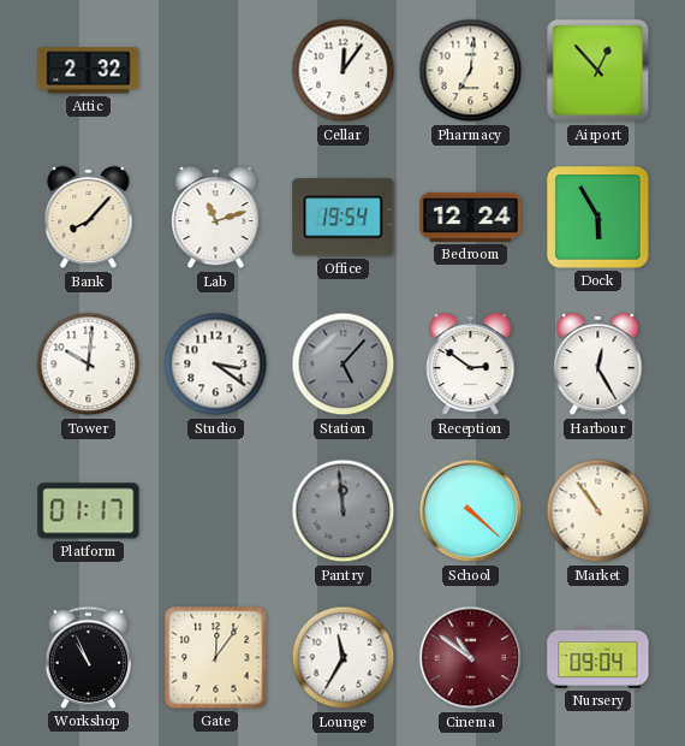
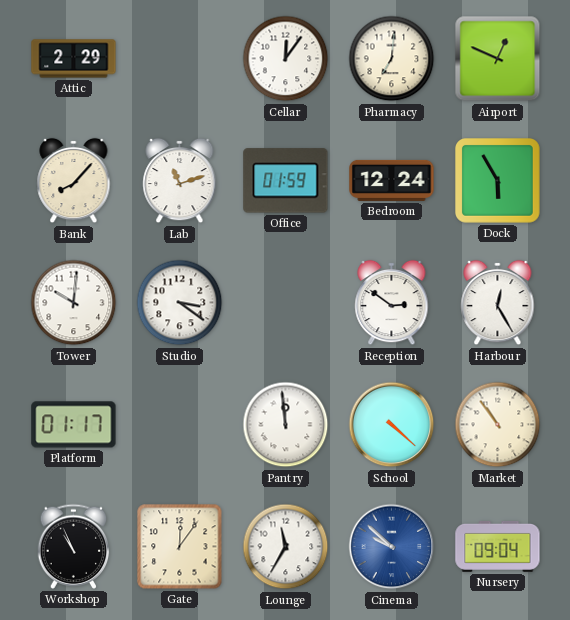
Attic: 2:32 -> 2:29
Airport: 12:53 -> 12:49
Office: 19:54 -> 01:59
Station: 5:07 -> none
Pantry dial: grey -> white
Cinema: 10:51 -> 9:52
Cinema dial: burgundy -> blue
